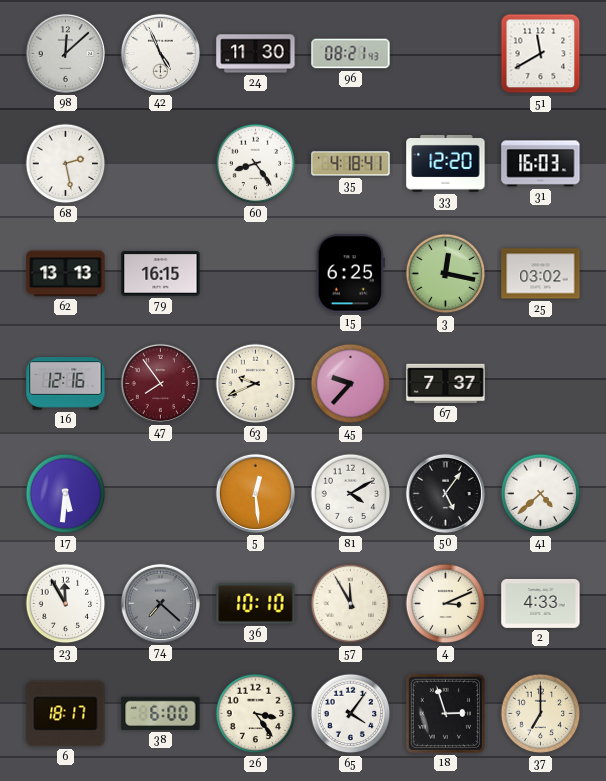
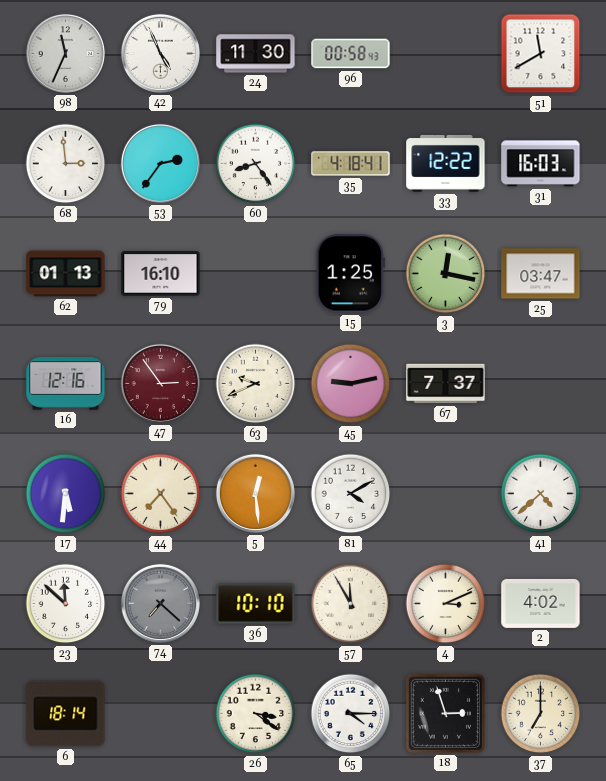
98: 12:08 -> 11:34
96: 08:21 -> 00:58
68: 2:28 -> 2:59
53: none -> 2:36
33: 12:20 -> 12:22
62: 13:13 -> 01:13
79: 16:15 -> 16:10
15: 6:25 -> 1:25
25: 03:02 -> 03:47
47: 7:54 -> 2:54
45: 9:37 -> 9:13
44: none -> 7:24
50: 5:06 -> none
23: 11:55 -> 11:52
2: 4:33 -> 4:02
6: 18:17 -> 18:14
38: 6:00 -> none
26: 3:24 -> 3:21
65: 4:06 -> 4:15
